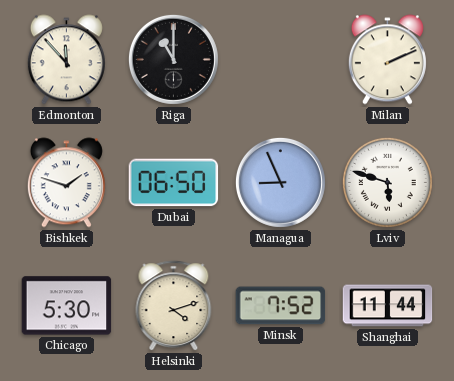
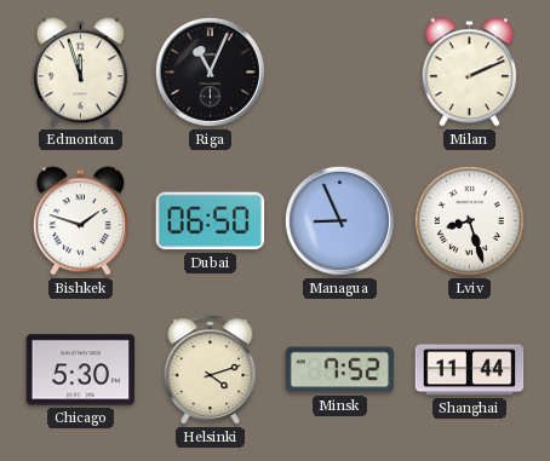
Edmonton: 11:53 -> 11:57
Riga: 11:00 -> 11:04
Lviv: 5:48 -> 8:27
